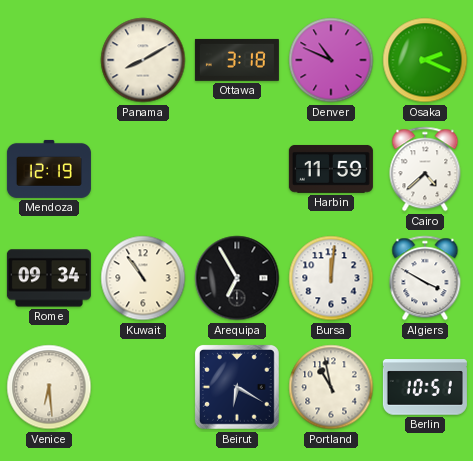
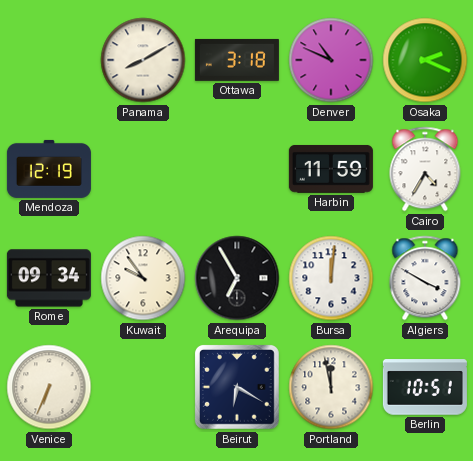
Cairo: 4:38 -> 4:35
Kuwait: 10:54 -> 9:54
Venice: 6:29 -> 6:34
Portland: 10:58 -> 11:58
